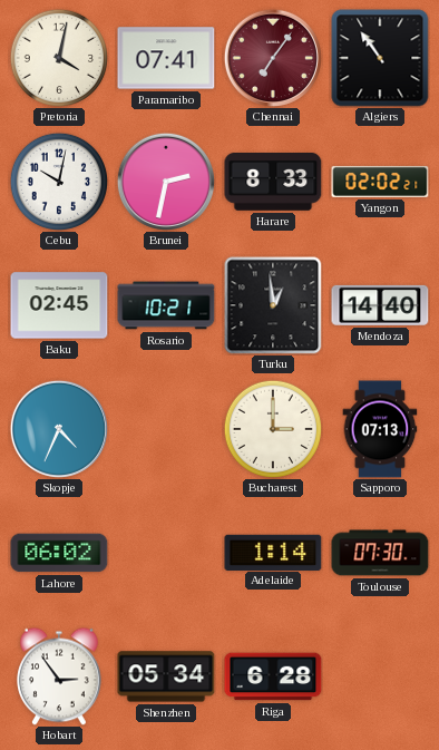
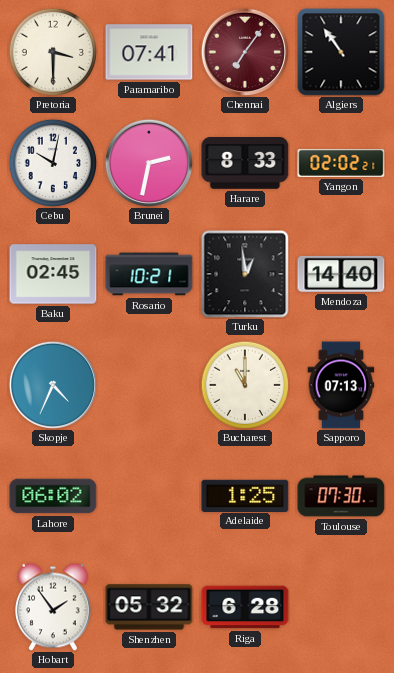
Pretoria: 4:02 -> 3:30
Bucharest: 3:00 -> 11:00
Adelaide: 1:14 -> 1:25
Hobart: 2:54 -> 1:54
Shenzhen: 05:34 -> 05:32
